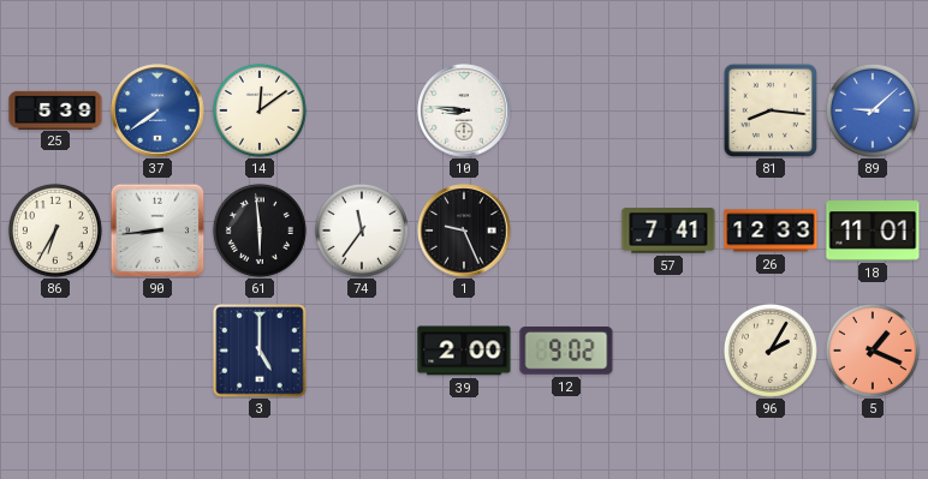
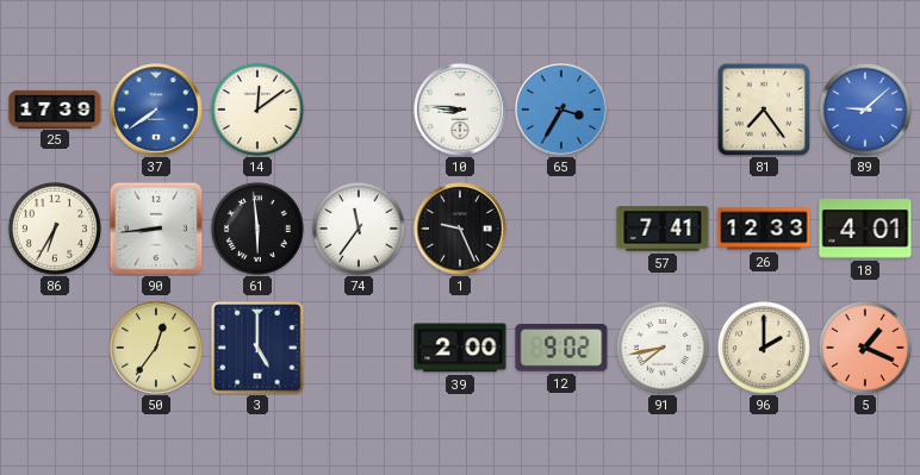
25: 5:39 -> 17:39
65: none -> 3:35
81: 8:16 -> 7:24
18: 11:01 -> 4:01
50: none -> 12:36
91: none -> 7:43
96: 2:05 -> 2:00
